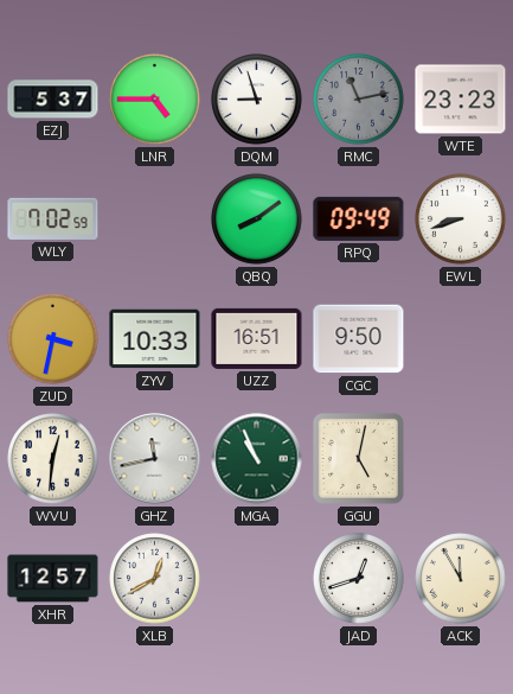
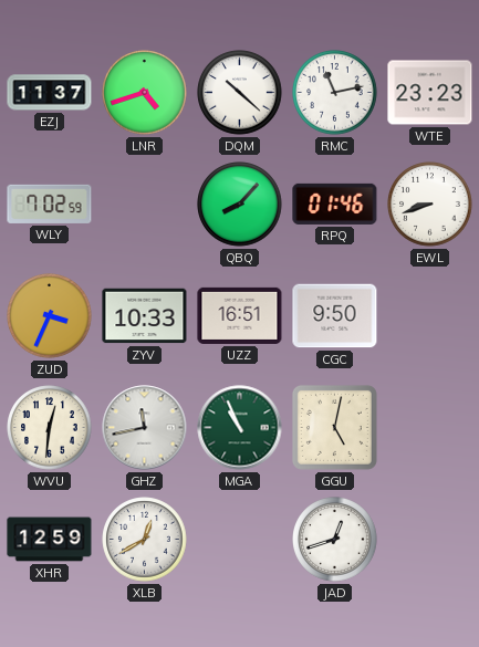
EZJ: 5:37 -> 11:37
LNR: 4:45 -> 4:42
DQM: 8:57 -> 10:22
RMC dial: grey -> white
QBQ: 8:09 -> 8:07
RPQ: 09:49 -> 01:46
ZUD: 3:32 -> 3:34
XHR: 12:57 -> 12:59
ACK: 11:55 -> none
